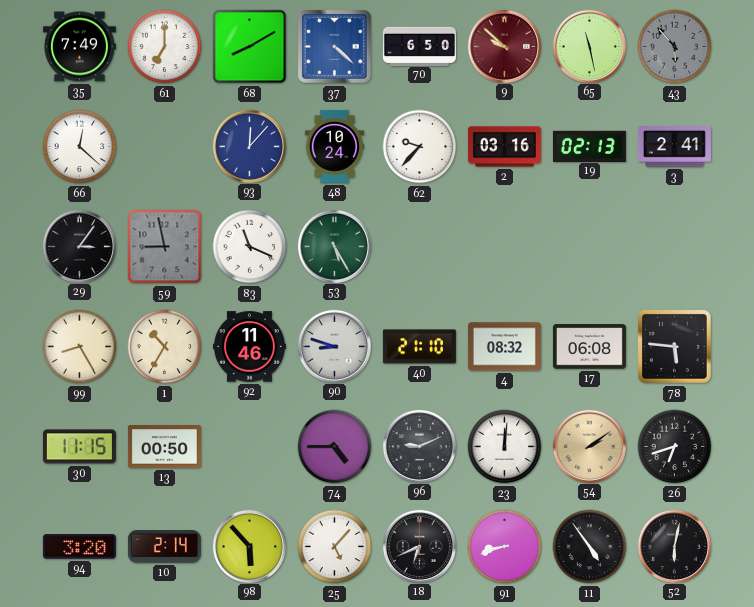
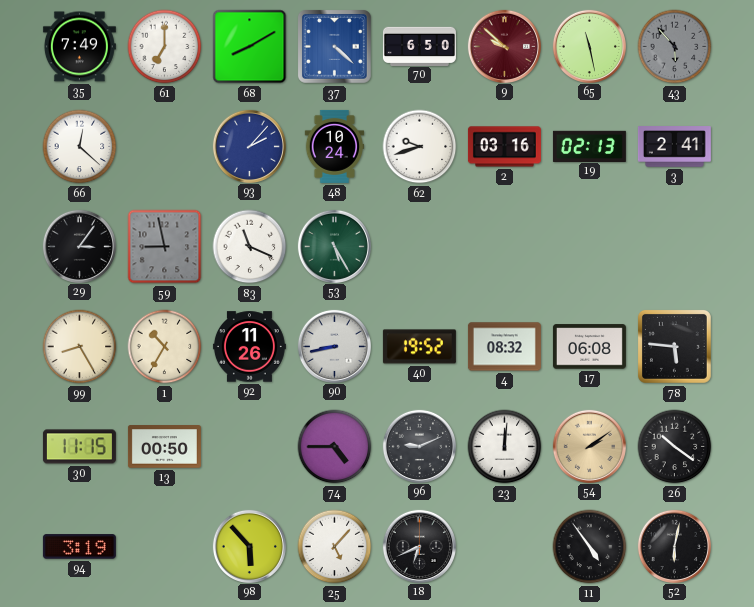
93: 12:07 -> 2:07
62: 9:37 -> 9:42
92: 11:46 -> 11:26
90: 8:48 -> 8:43
40: 21:10 -> 19:52
26: 6:42 -> 10:21
94: 3:20 -> 3:19
10: 2:14 -> none
91: 8:42 -> none
